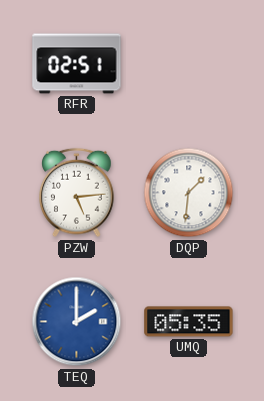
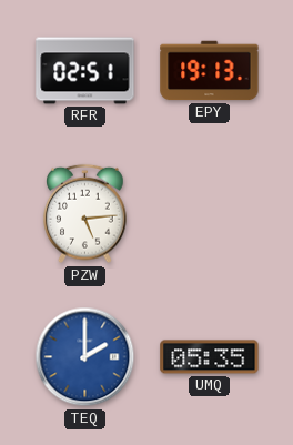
EPY: none -> 19:13
DQP: 1:31 -> none
